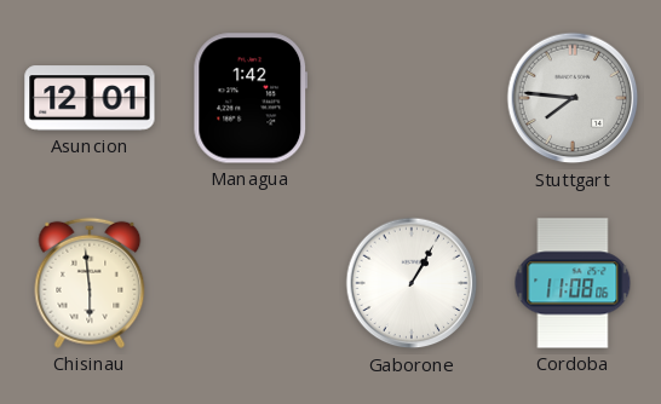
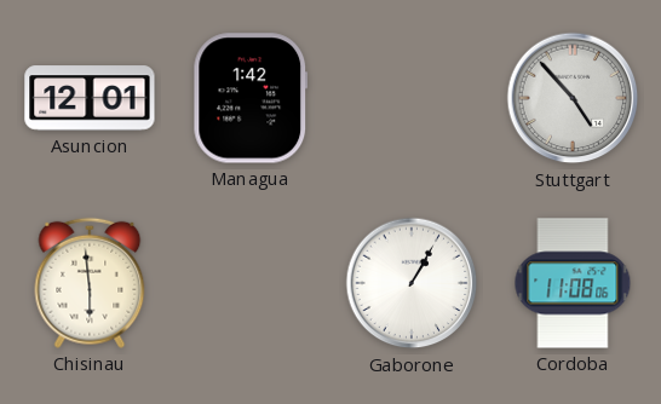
Stuttgart: 7:46 -> 4:53
